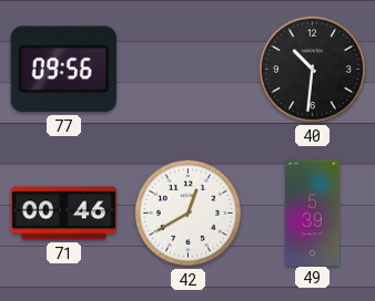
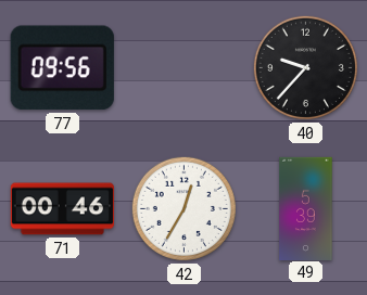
40: 10:31 -> 9:37
42: 12:40 -> 12:35
